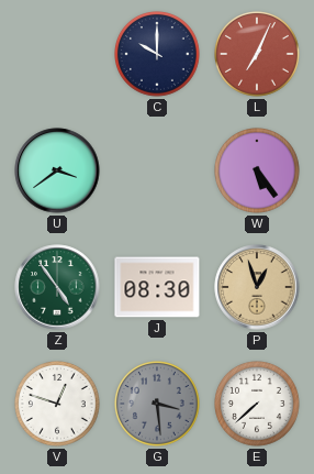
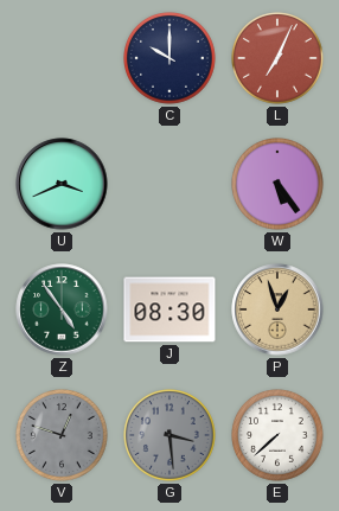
U: 3:39 -> 3:41
V dial: white -> grey
